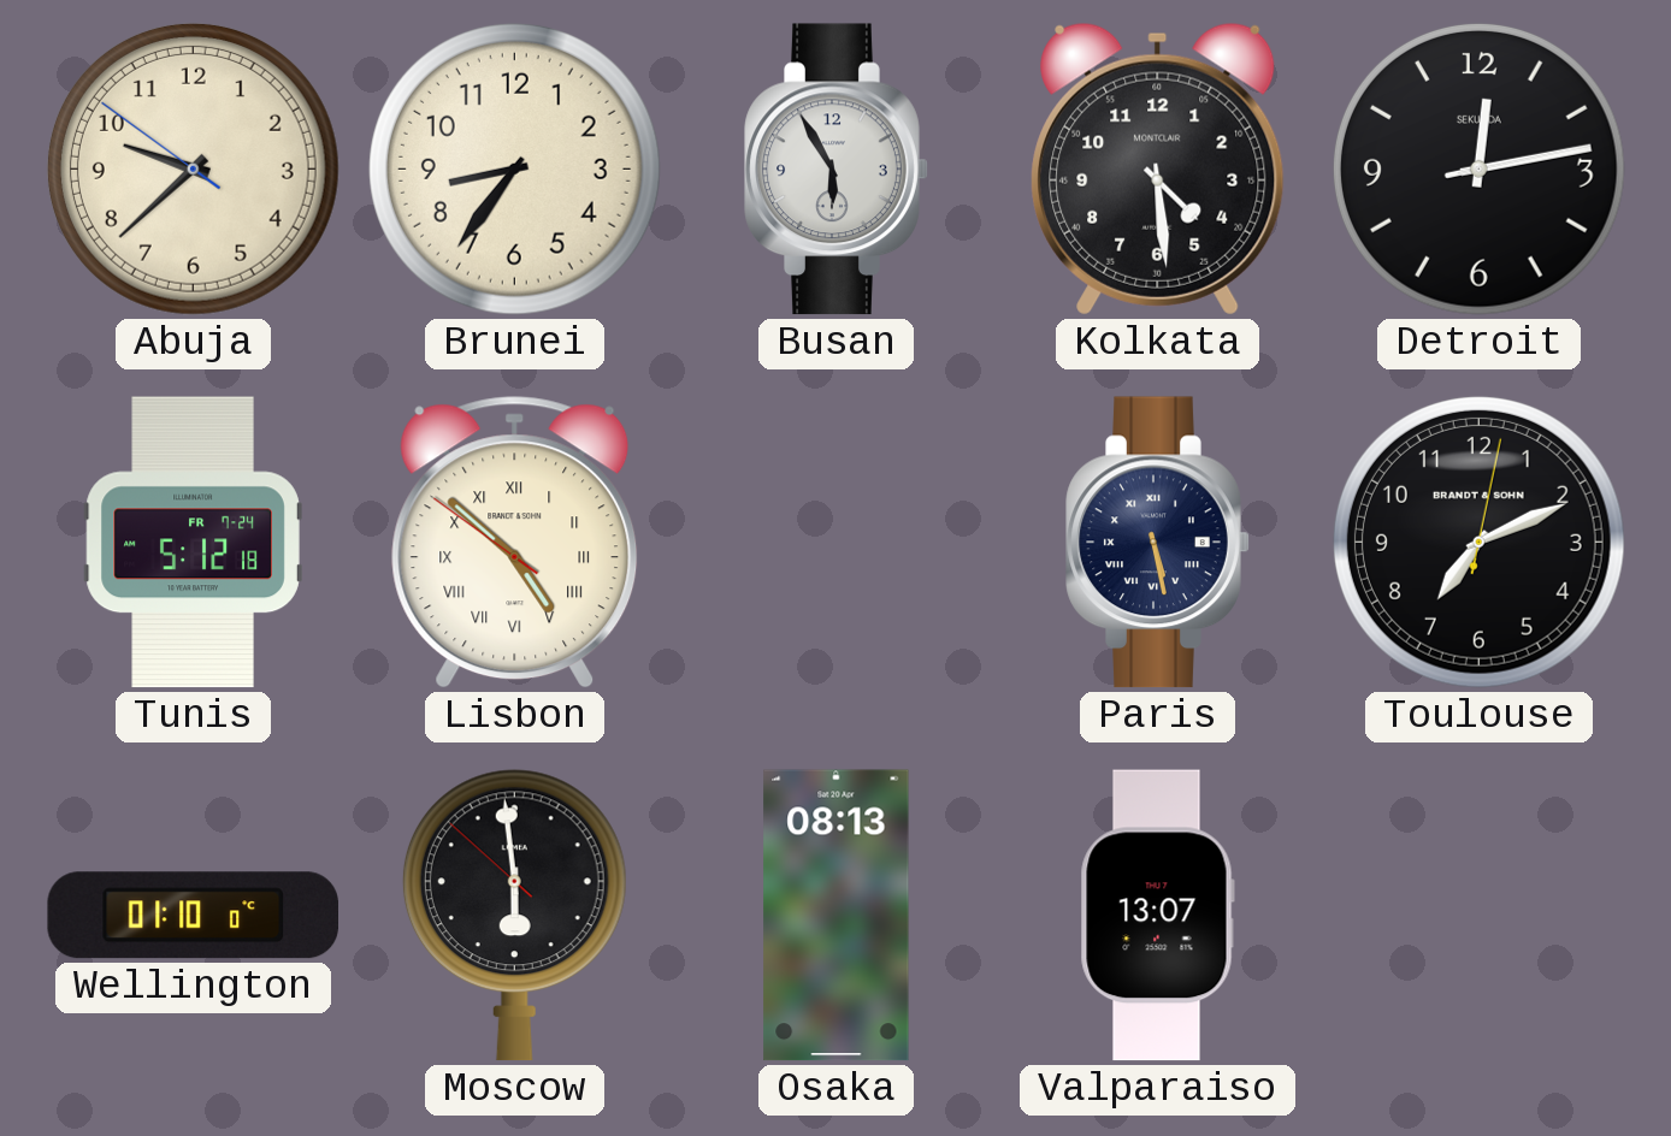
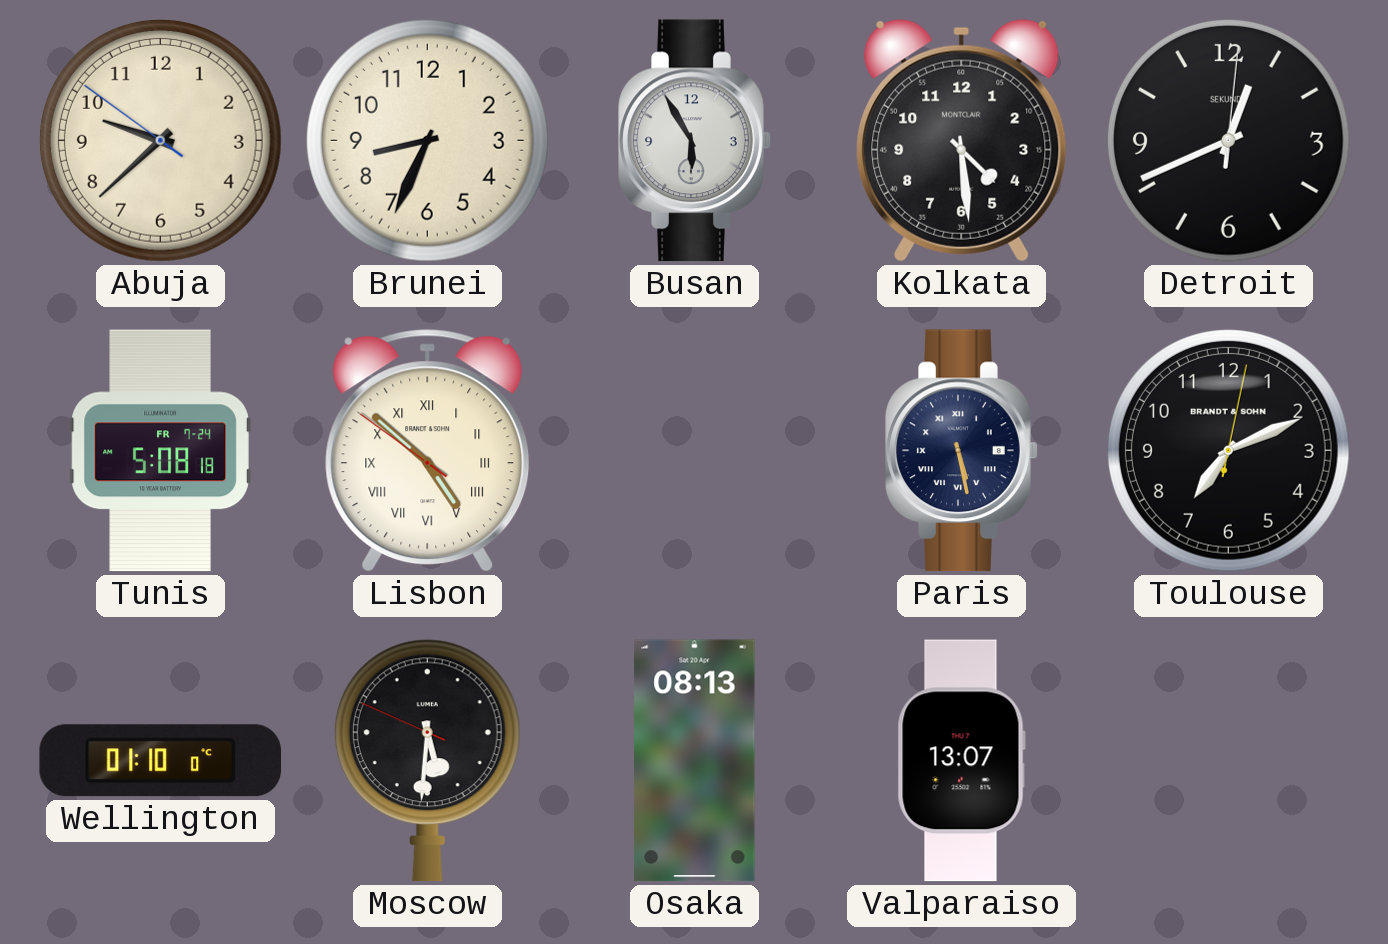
Brunei: 8:36 -> 8:34
Detroit: 12:13 -> 12:41
Tunis: 5:12 -> 5:08
Moscow: 5:58 -> 5:30
